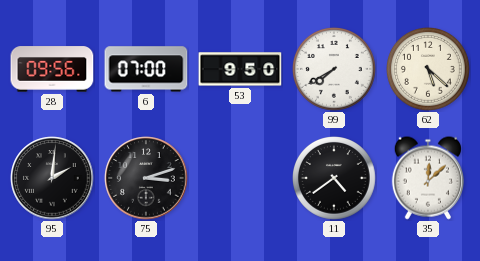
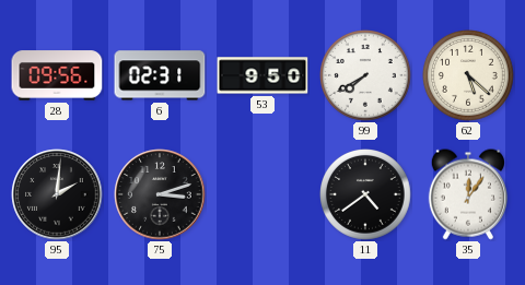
6: 07:00 -> 02:31
35: 12:08 -> 12:06
